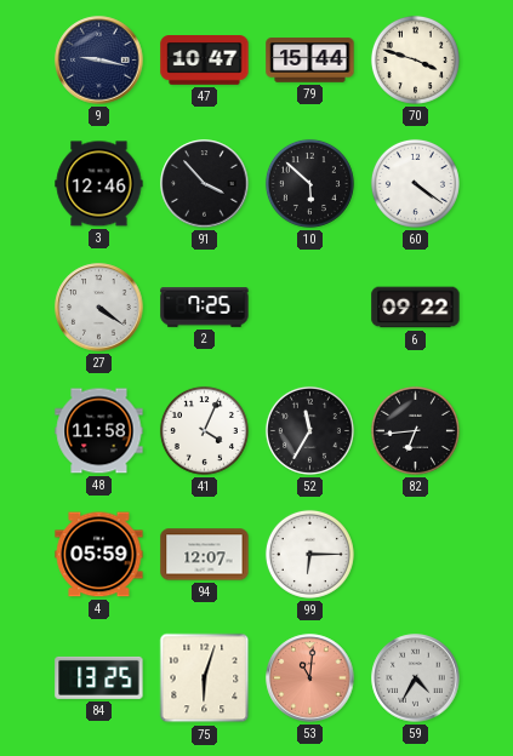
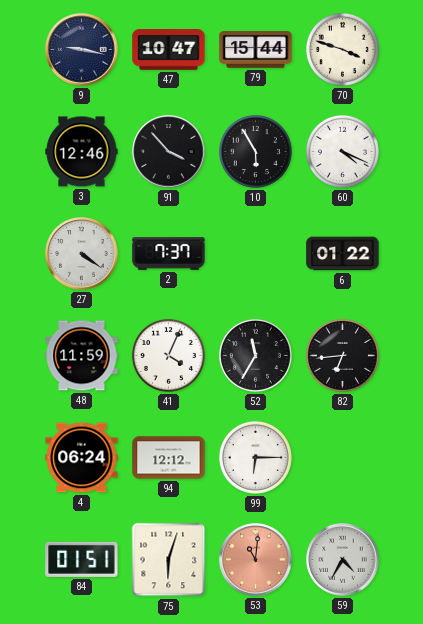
10: 5:52 -> 5:55
60: 4:21 -> 4:19
2: 7:25 -> 7:37
6: 09:22 -> 01:22
48: 11:58 -> 11:59
4: 05:59 -> 06:24
94: 12:07 -> 12:12
84: 13:25 -> 01:51
